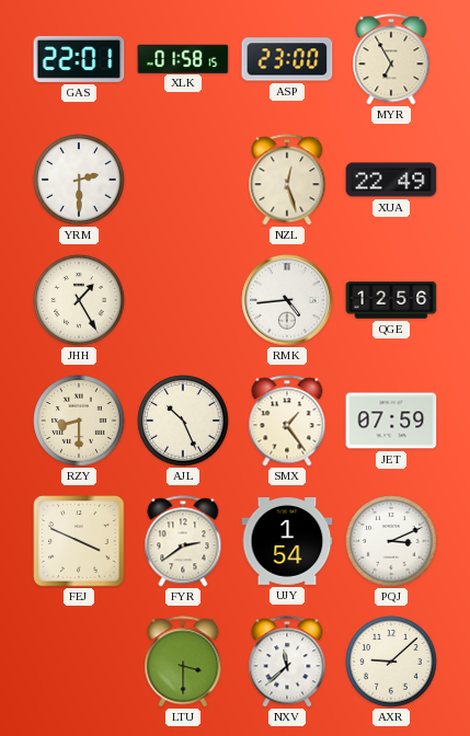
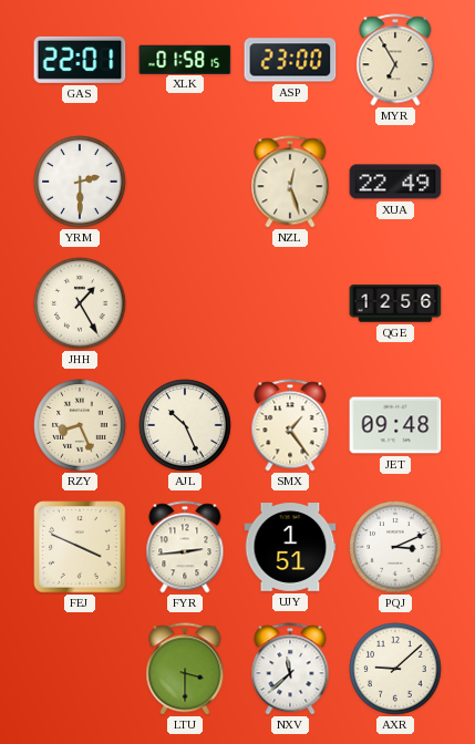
RMK: 4:44 -> none
RZY: 8:30 -> 8:26
JET: 07:59 -> 09:48
FYR: 2:39 -> 2:44
UJY: 1:54 -> 1:51
